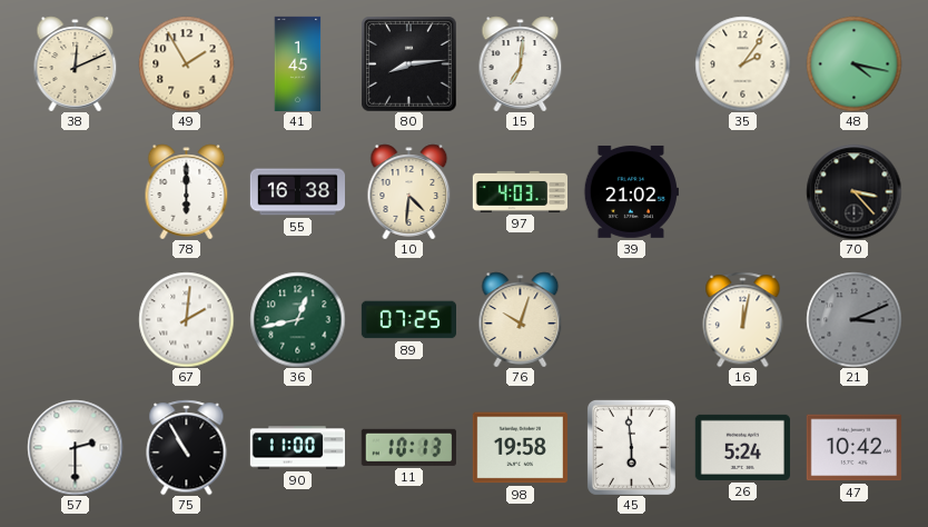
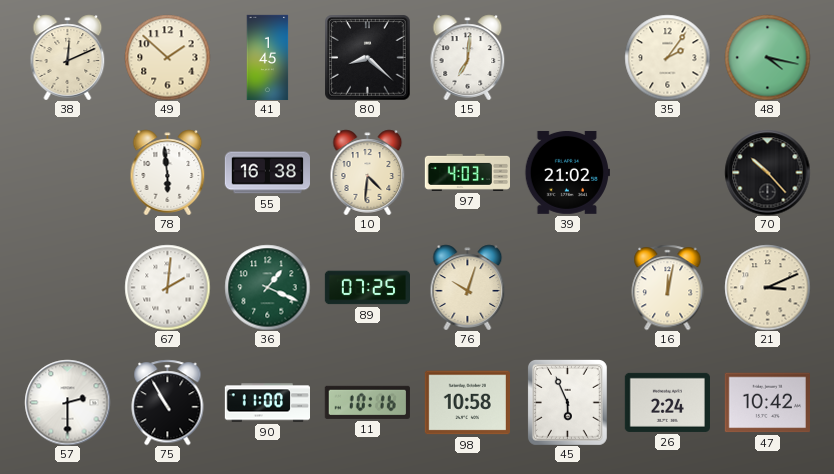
49: 1:55 -> 1:52
80: 8:14 -> 8:22
78: 6:00 -> 5:59
70: 3:23 -> 10:23
36: 12:43 -> 1:19
21 dial: grey -> cream
11: 10:13 -> 10:16
98: 19:58 -> 10:58
45: 5:59 -> 5:56
26: 5:24 -> 2:24
